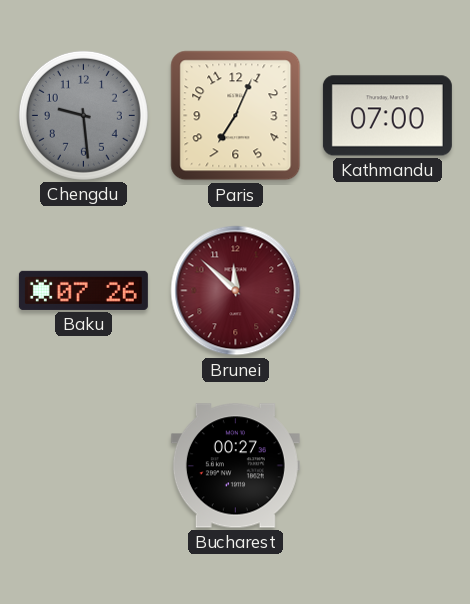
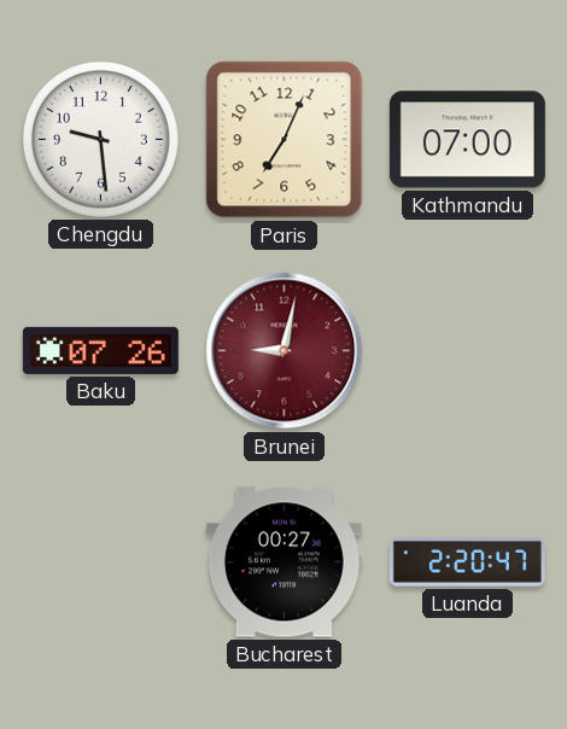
Chengdu dial: grey -> white
Brunei: 11:52 -> 9:02
Luanda: none -> 2:20
